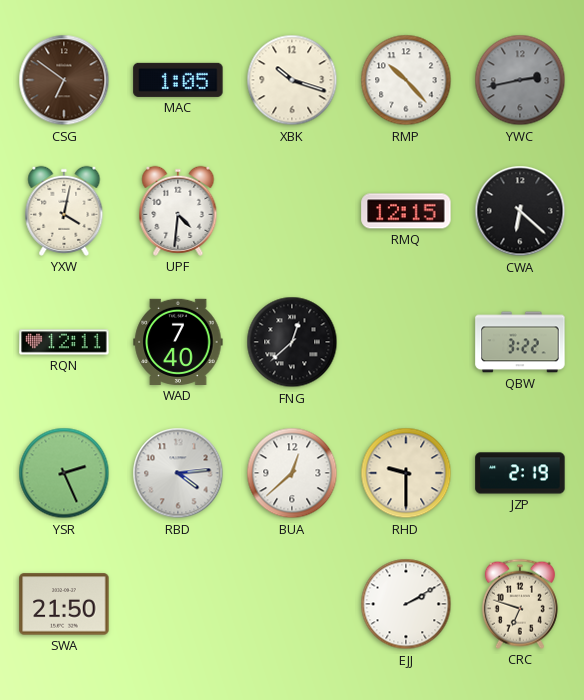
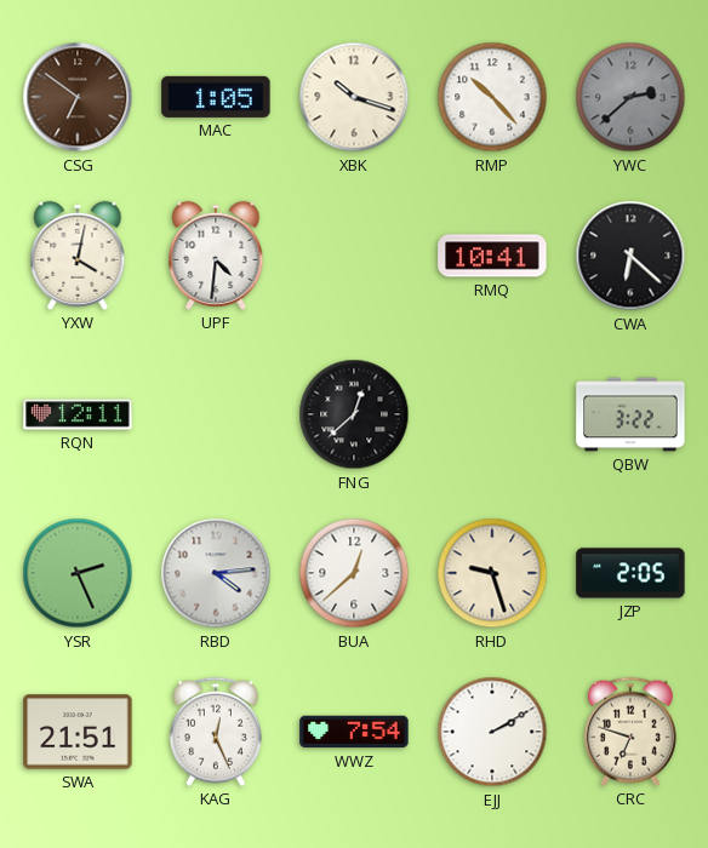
YWC: 2:43 -> 2:38
RMQ: 12:15 -> 10:41
WAD: 7:40 -> none
RHD: 9:30 -> 9:27
JZP: 2:19 -> 2:05
SWA: 21:50 -> 21:51
KAG: none -> 12:26
WWZ: none -> 7:54
